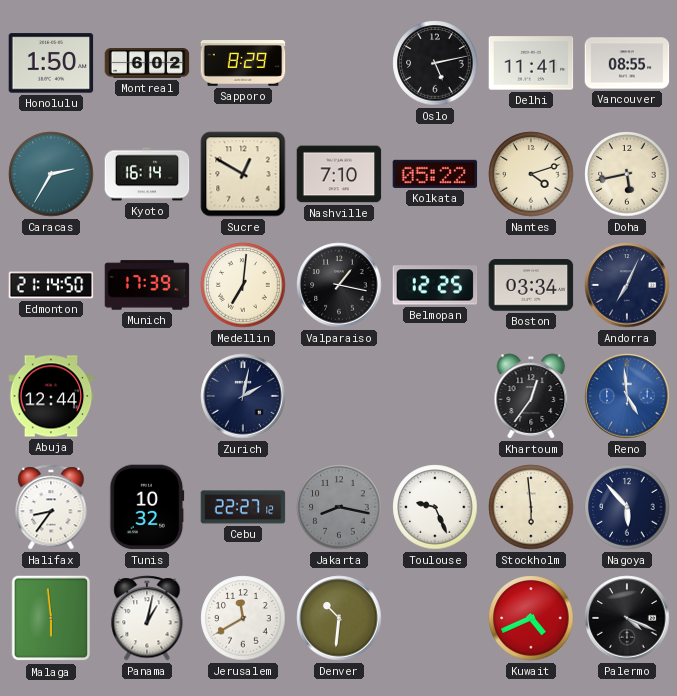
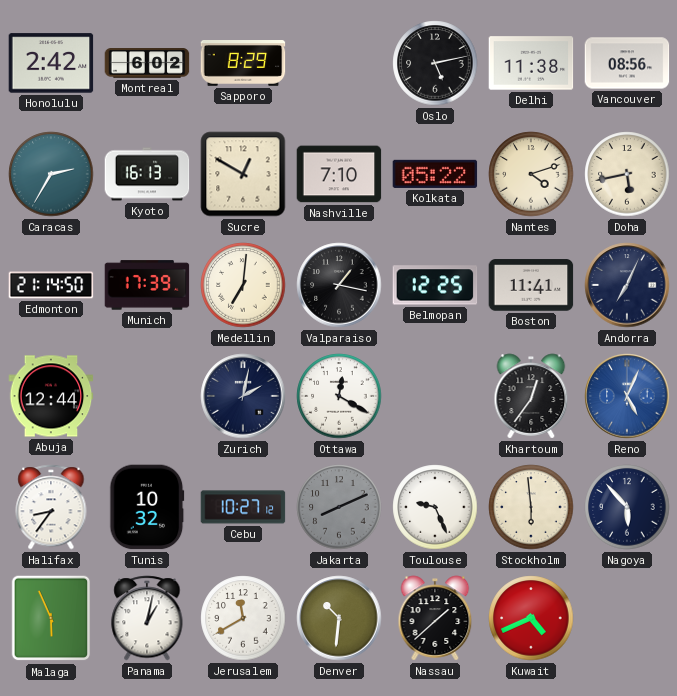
Honolulu: 1:50 -> 2:42
Delhi: 11:41 -> 11:38
Vancouver: 08:55 -> 08:56
Kyoto: 16:14 -> 16:13
Boston: 03:34 -> 11:41
Ottawa: none -> 12:20
Reno: 4:59 -> 5:04
Cebu: 22:27 -> 10:27
Jakarta: 8:17 -> 8:11
Malaga: 5:59 -> 5:56
Nassau: none -> 1:38
Palermo: 4:19 -> none
